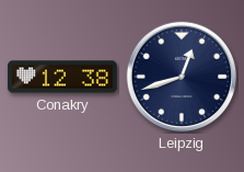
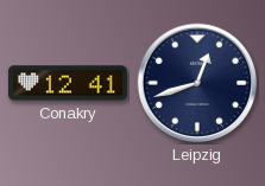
Conakry: 12:38 -> 12:41
